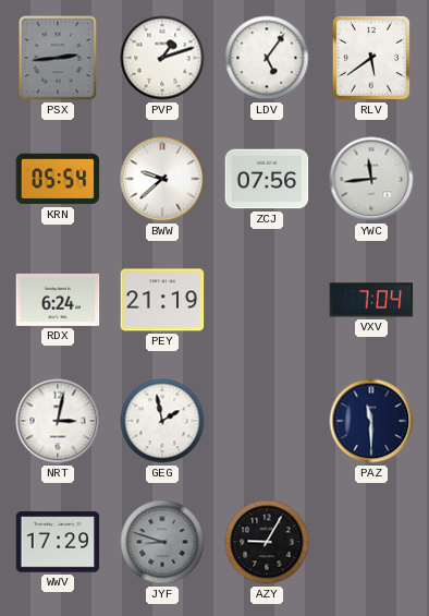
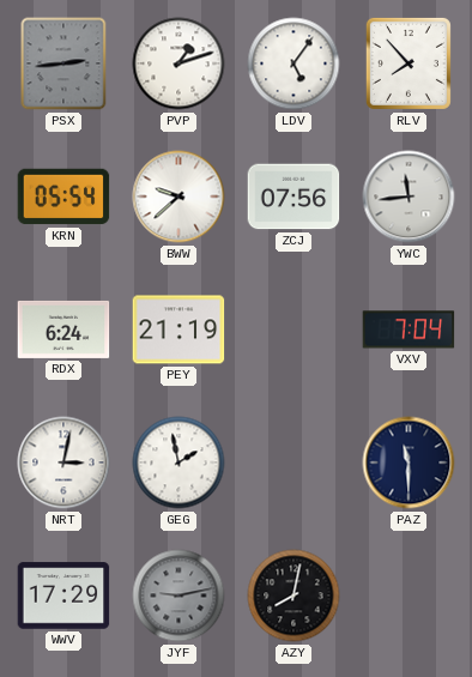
RLV: 5:39 -> 7:53
JYF: 8:48 -> 9:13
AZY: 9:05 -> 8:02
